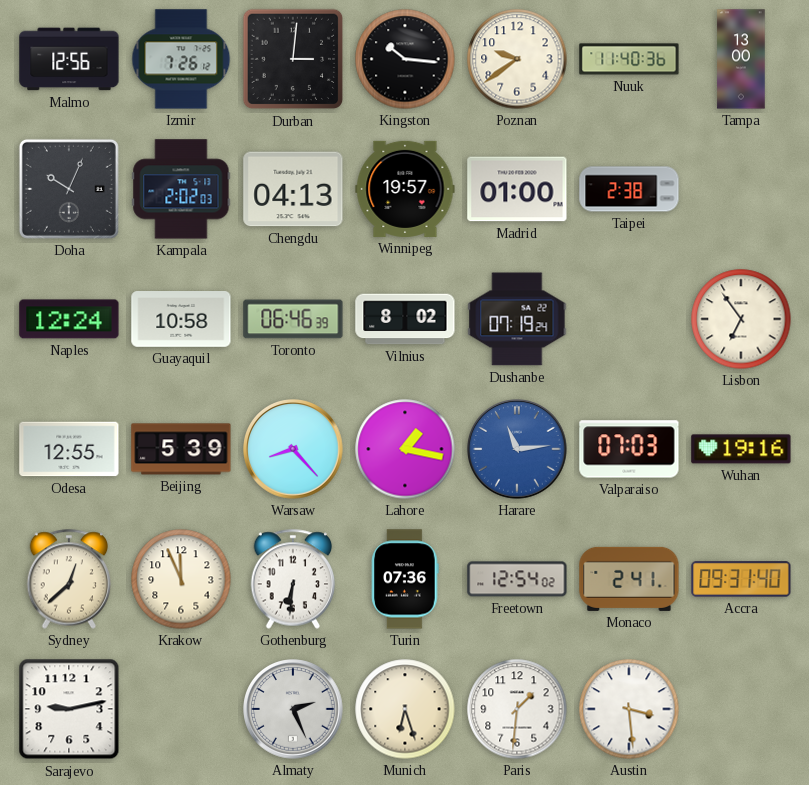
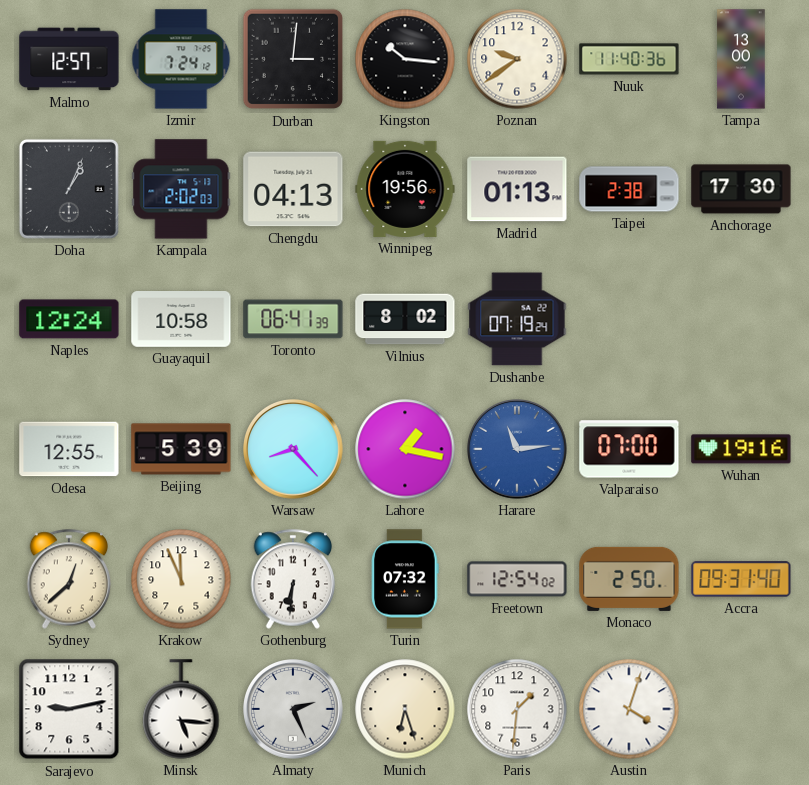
Malmo: 12:56 -> 12:57
Izmir: 7:26 -> 7:24
Doha: 10:04 -> 1:04
Winnipeg: 19:57 -> 19:56
Madrid: 01:00 -> 01:13
Anchorage: none -> 17:30
Toronto: 06:46 -> 06:41
Lisbon: 6:54 -> none
Valparaiso: 07:03 -> 07:00
Turin: 07:36 -> 07:32
Monaco: 2:41 -> 2:50
Minsk: none -> 5:16
Austin: 3:29 -> 4:03
